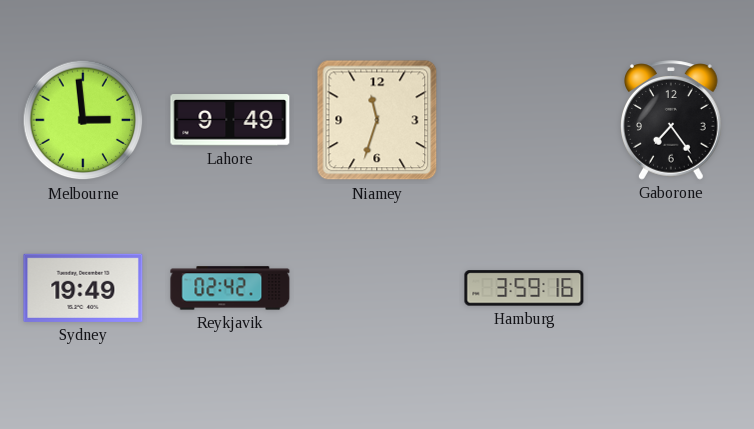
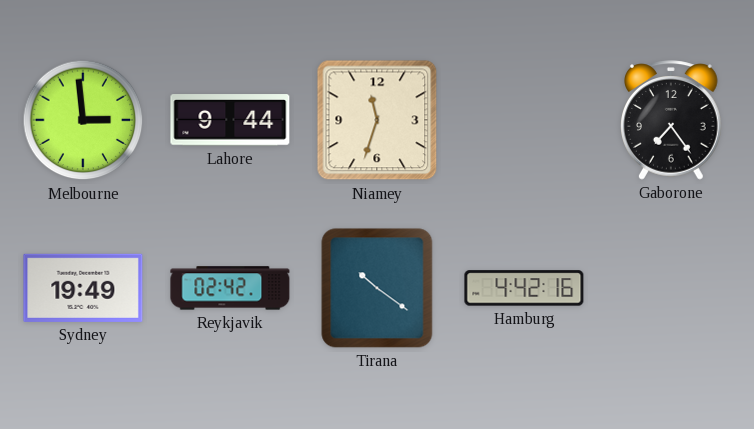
Lahore: 9:49 -> 9:44
Tirana: none -> 10:21
Hamburg: 3:59 -> 4:42
